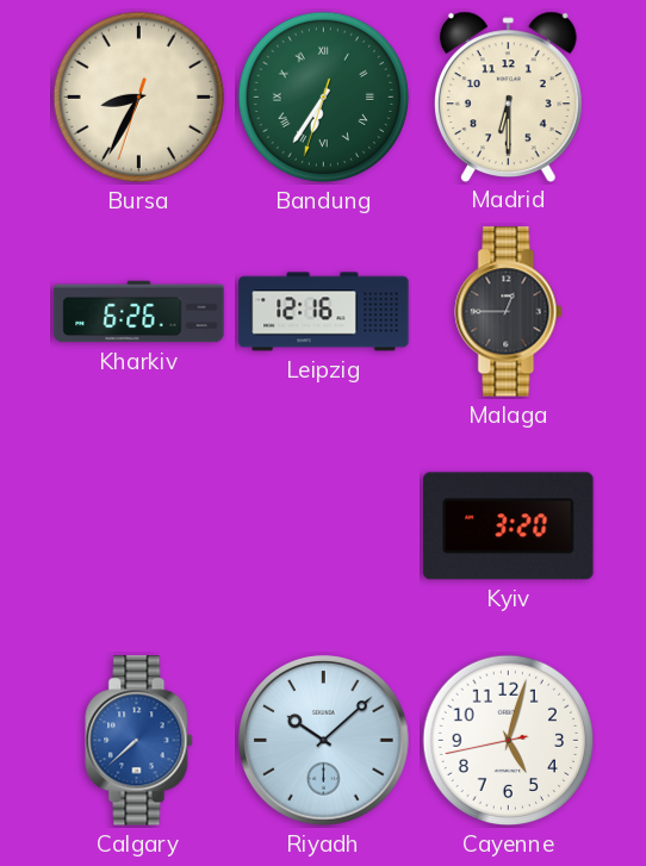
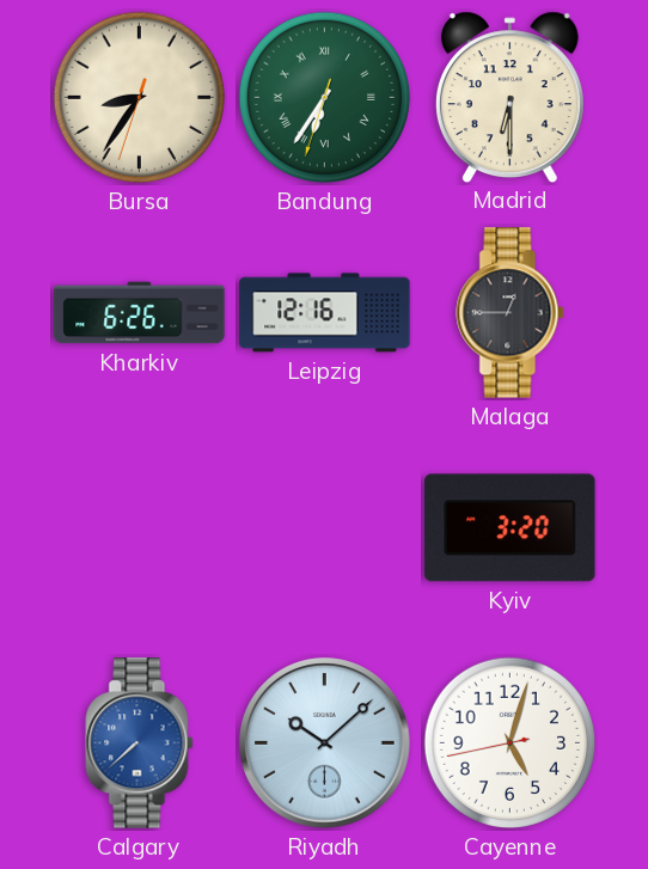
Bursa: 8:34 -> 8:35
